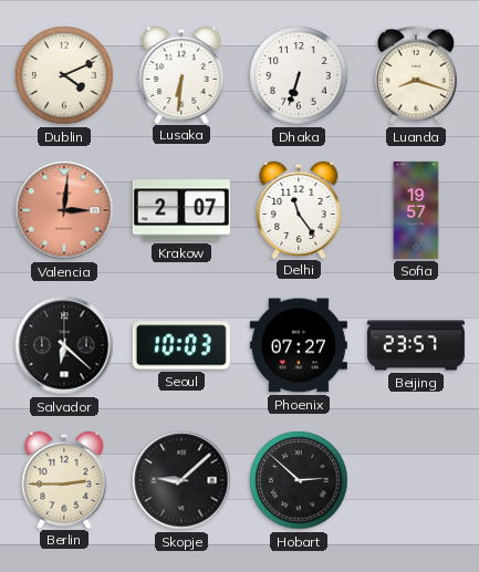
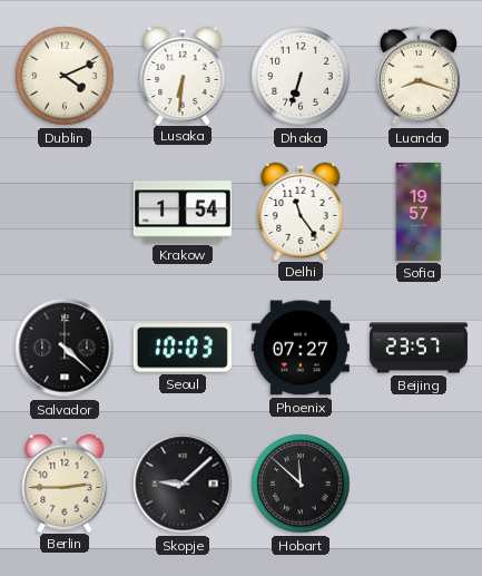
Valencia: 3:01 -> none
Krakow: 2:07 -> 1:54
Salvador: 6:22 -> 4:22
Hobart: 2:52 -> 11:52
